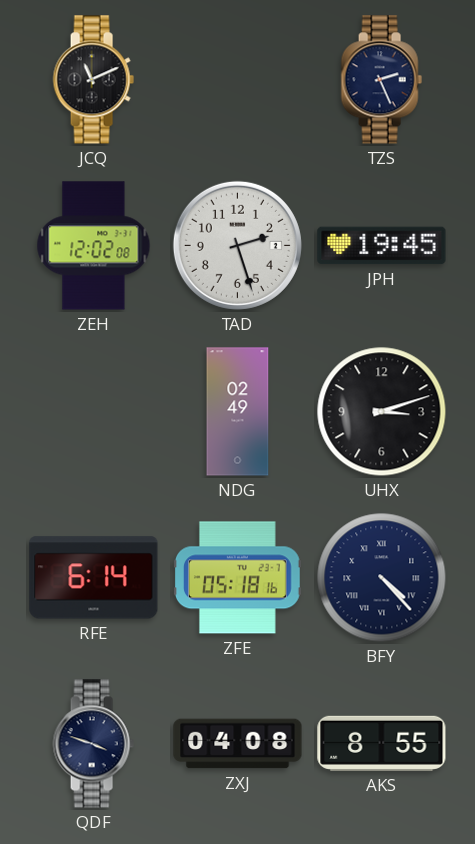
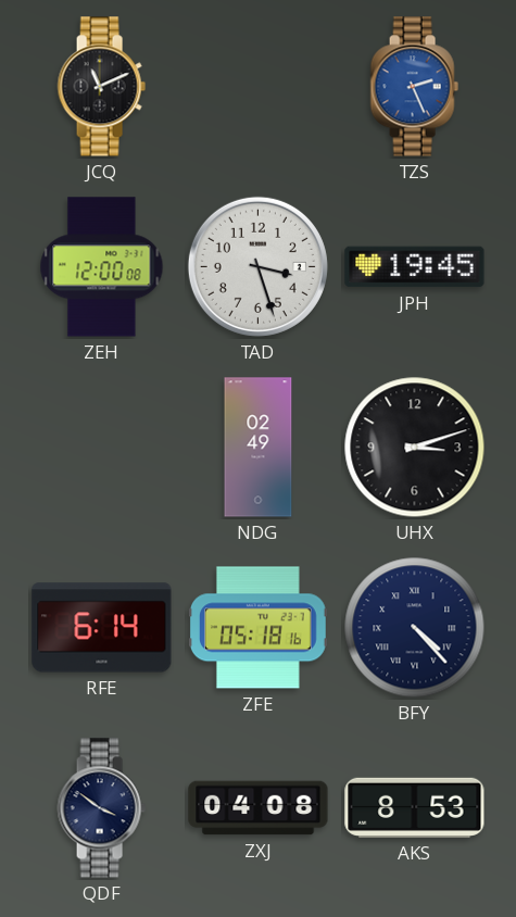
TZS dial: navy -> blue
ZEH: 12:02 -> 12:00
TAD: 2:27 -> 3:27
QDF: 3:48 -> 3:51
AKS: 8:55 -> 8:53
